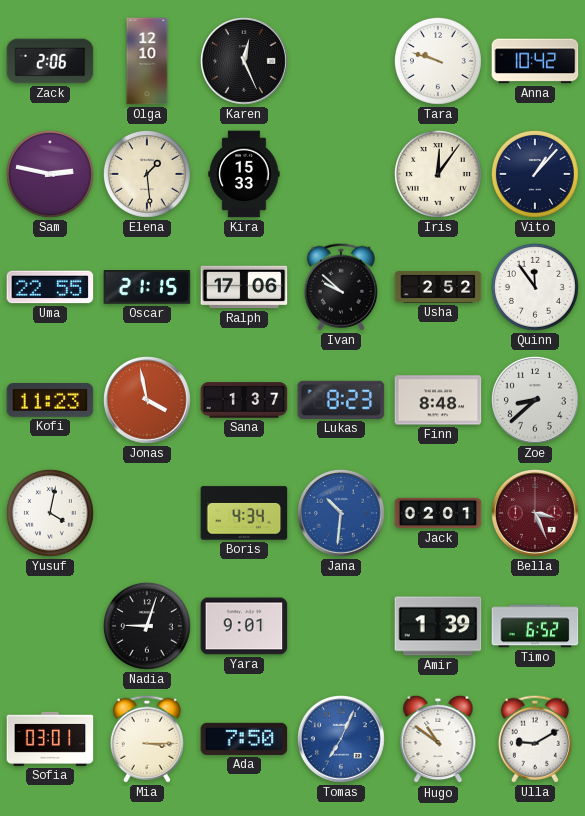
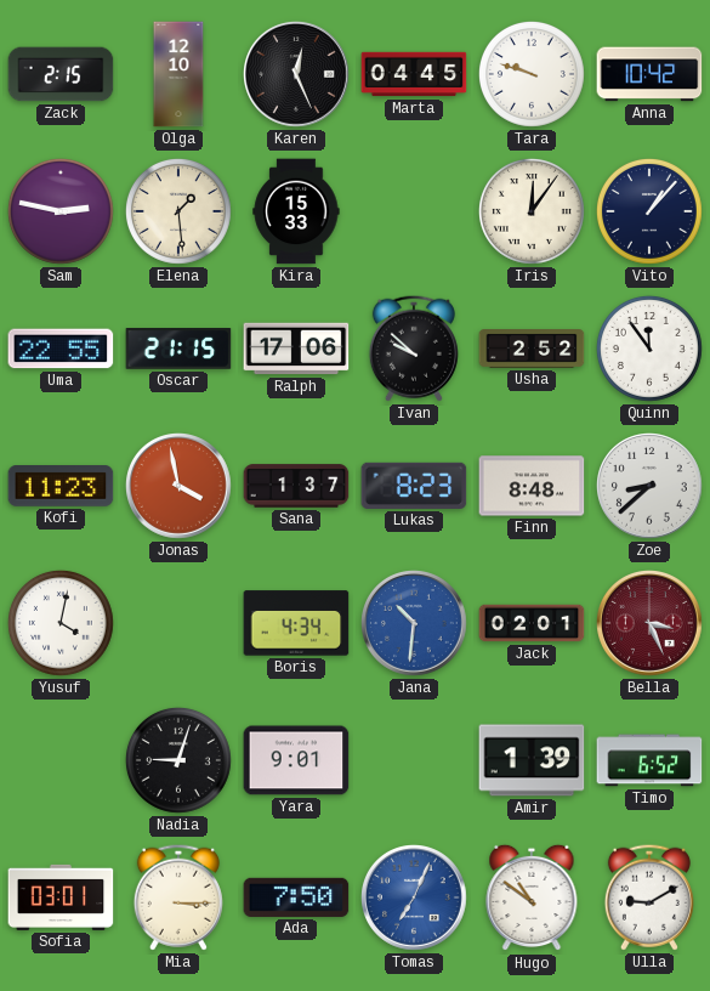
Zack: 2:06 -> 2:15
Marta: none -> 04:45
